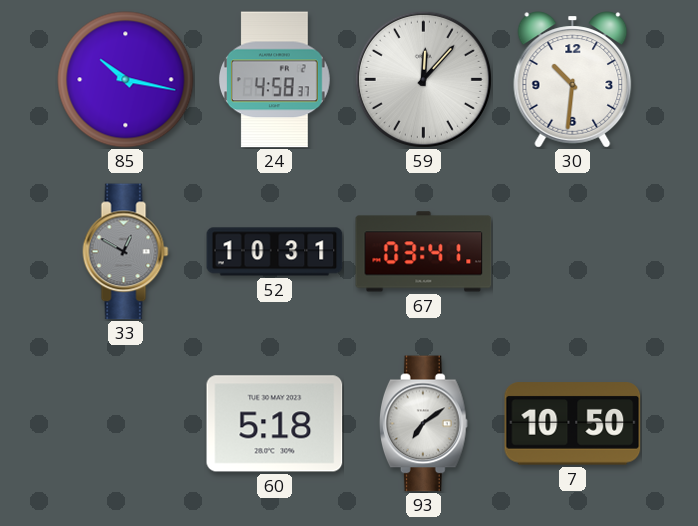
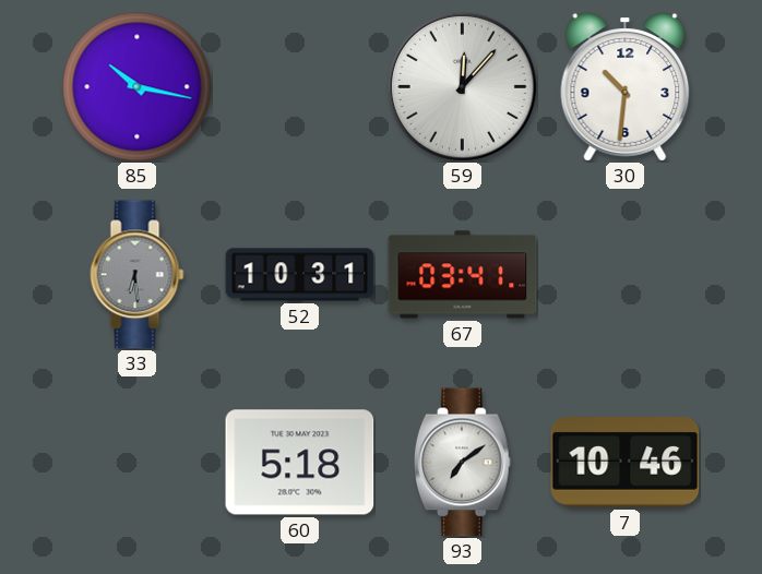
24: 4:58 -> none
33: 12:50 -> 6:29
7: 10:50 -> 10:46
